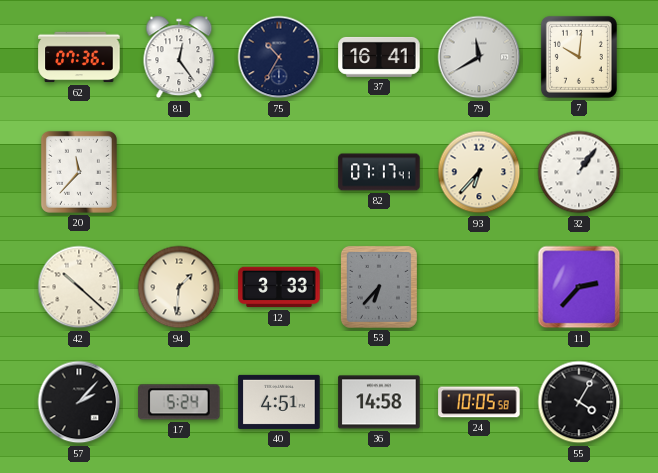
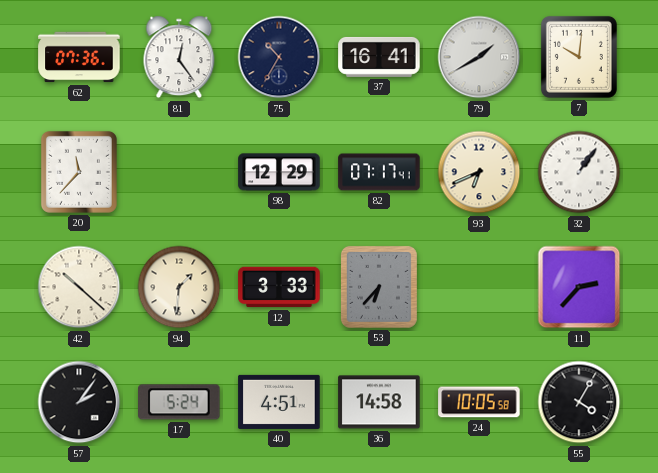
79: 11:40 -> 1:40
98: none -> 12:29
93: 6:37 -> 6:41
57: 2:07 -> 2:06
